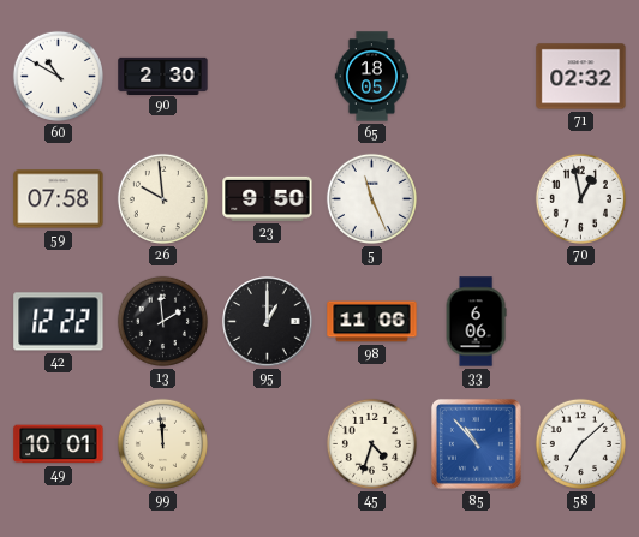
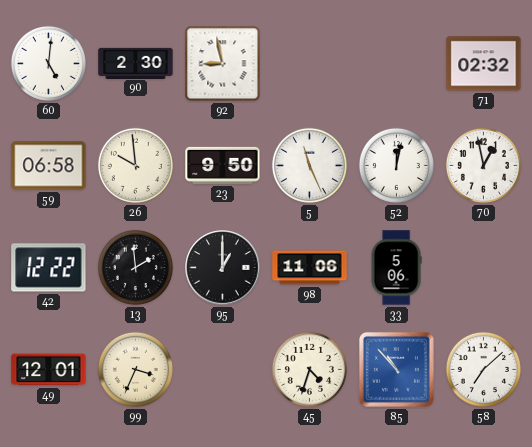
60: 10:50 -> 5:01
92: none -> 8:58
65: 18:05 -> none
59: 07:58 -> 06:58
52: none -> 12:02
33: 6:06 -> 5:06
49: 10:01 -> 12:01
99: 11:59 -> 3:34
